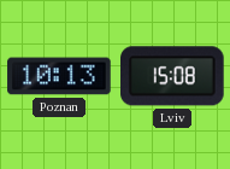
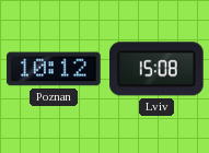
Poznan: 10:13 -> 10:12
